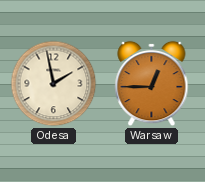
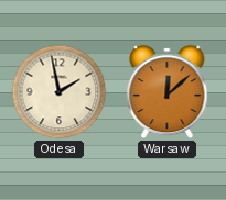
Warsaw: 12:45 -> 12:08
